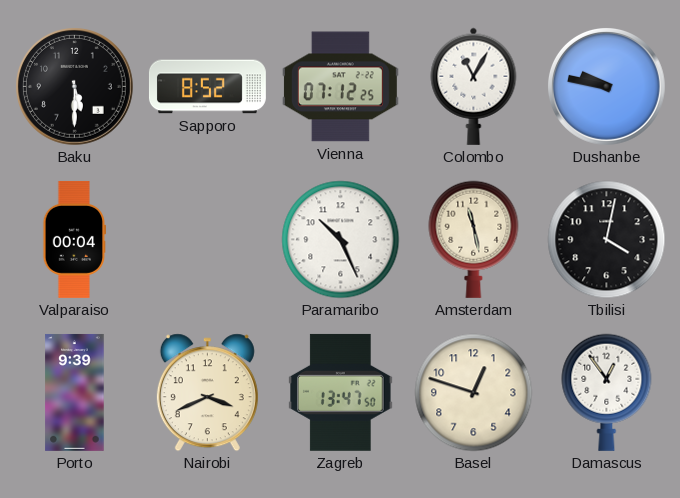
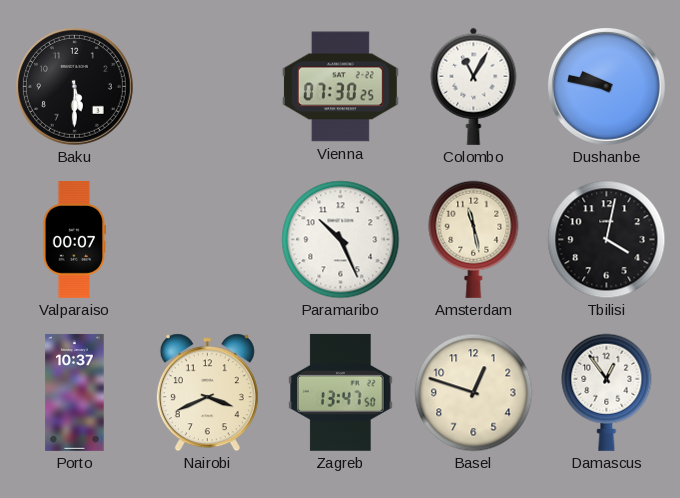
Sapporo: 8:52 -> none
Vienna: 07:12 -> 07:30
Valparaiso: 00:04 -> 00:07
Porto: 9:39 -> 10:37
